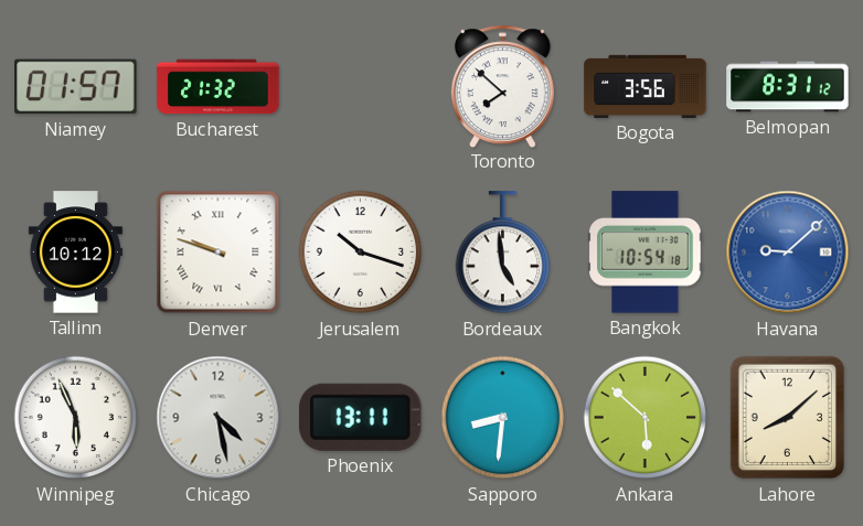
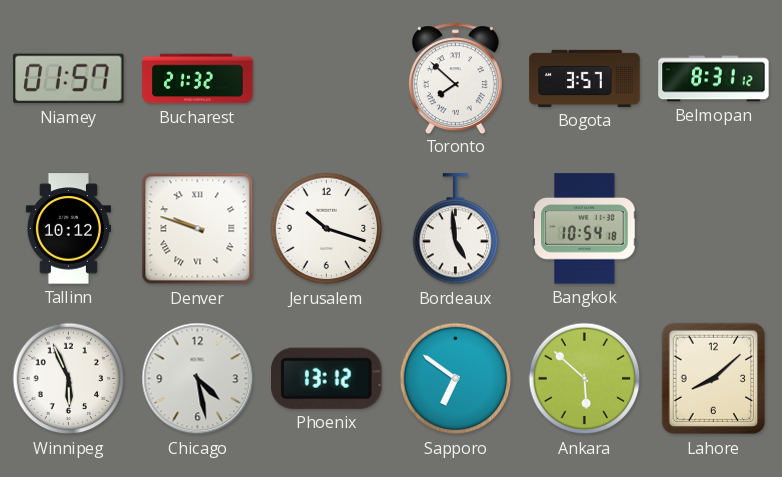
Bogota: 3:56 -> 3:57
Havana: 9:08 -> none
Phoenix: 13:11 -> 13:12
Sapporo: 8:31 -> 6:51
